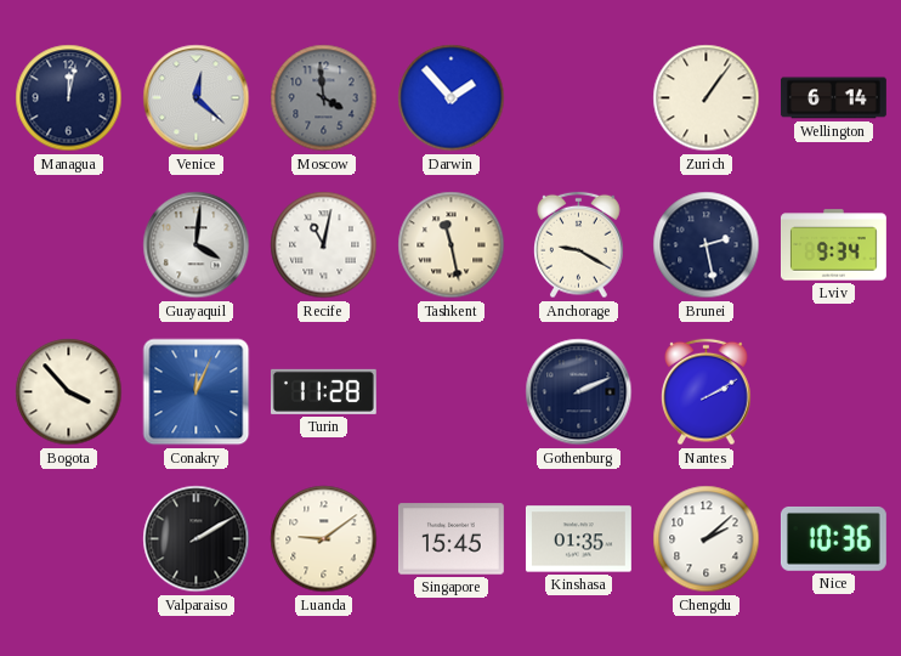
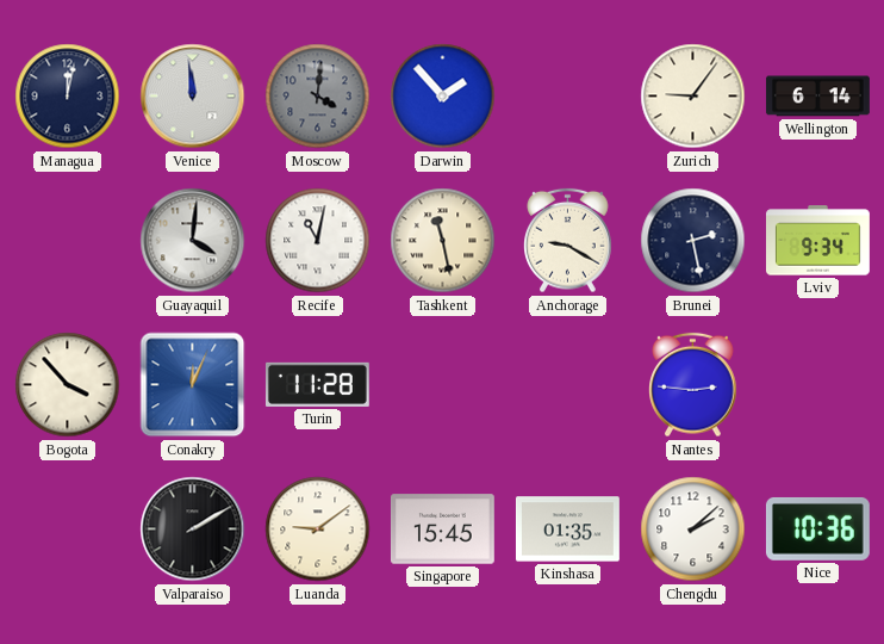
Venice: 12:22 -> 11:59
Moscow: 3:59 -> 4:01
Zurich: 1:06 -> 9:06
Gothenburg: 2:11 -> none
Nantes: 2:10 -> 2:46
